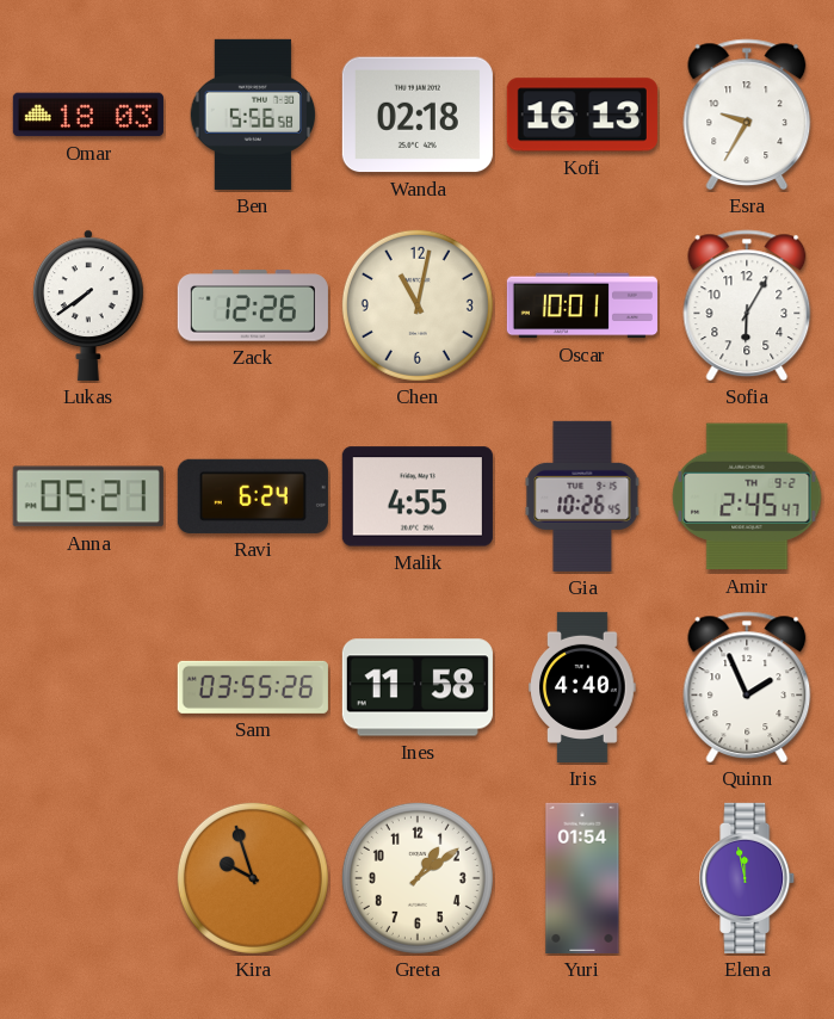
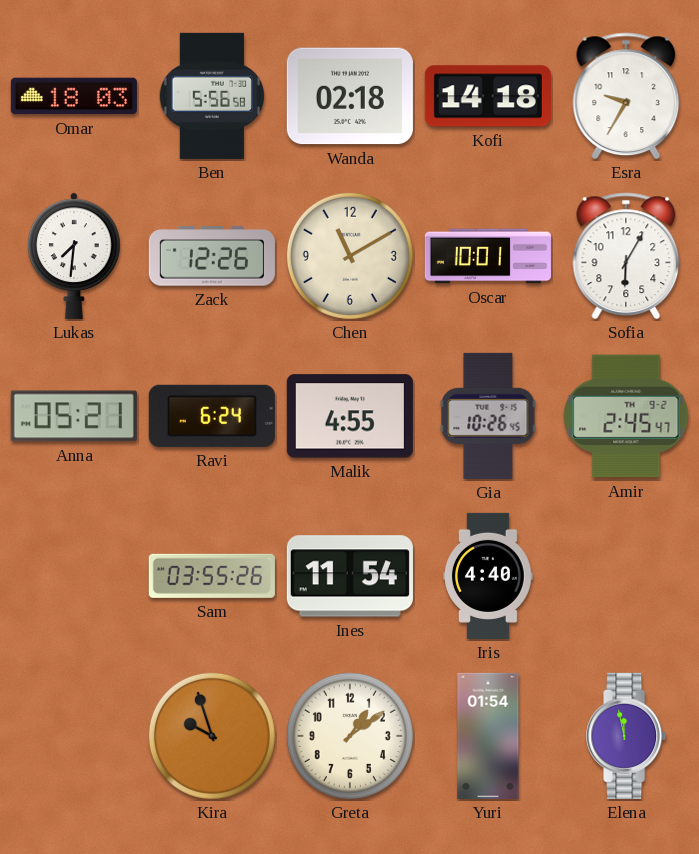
Kofi: 16:13 -> 14:18
Lukas: 7:39 -> 7:31
Chen: 11:02 -> 11:10
Ines: 11:58 -> 11:54
Quinn: 1:56 -> none
